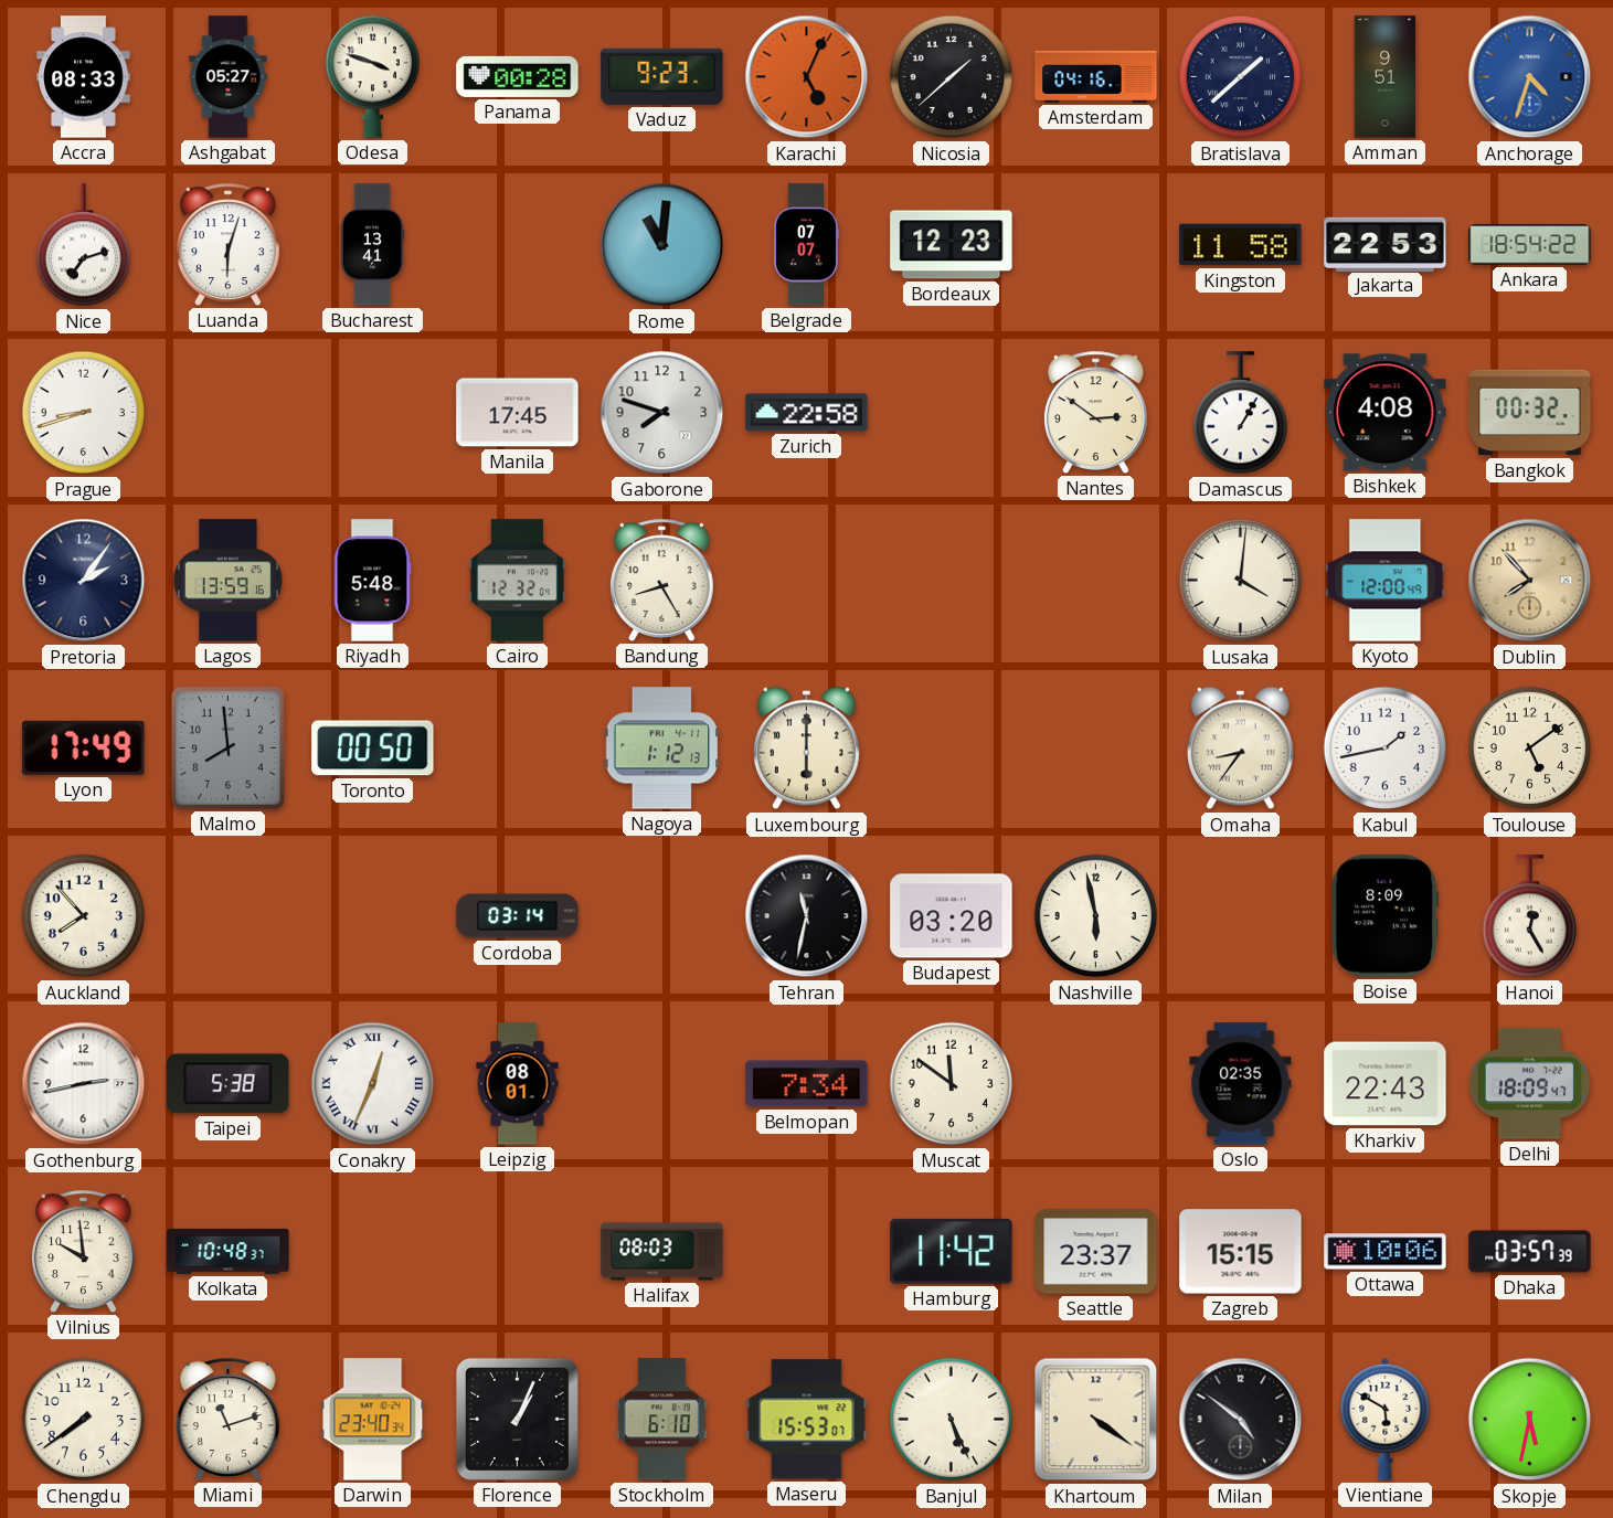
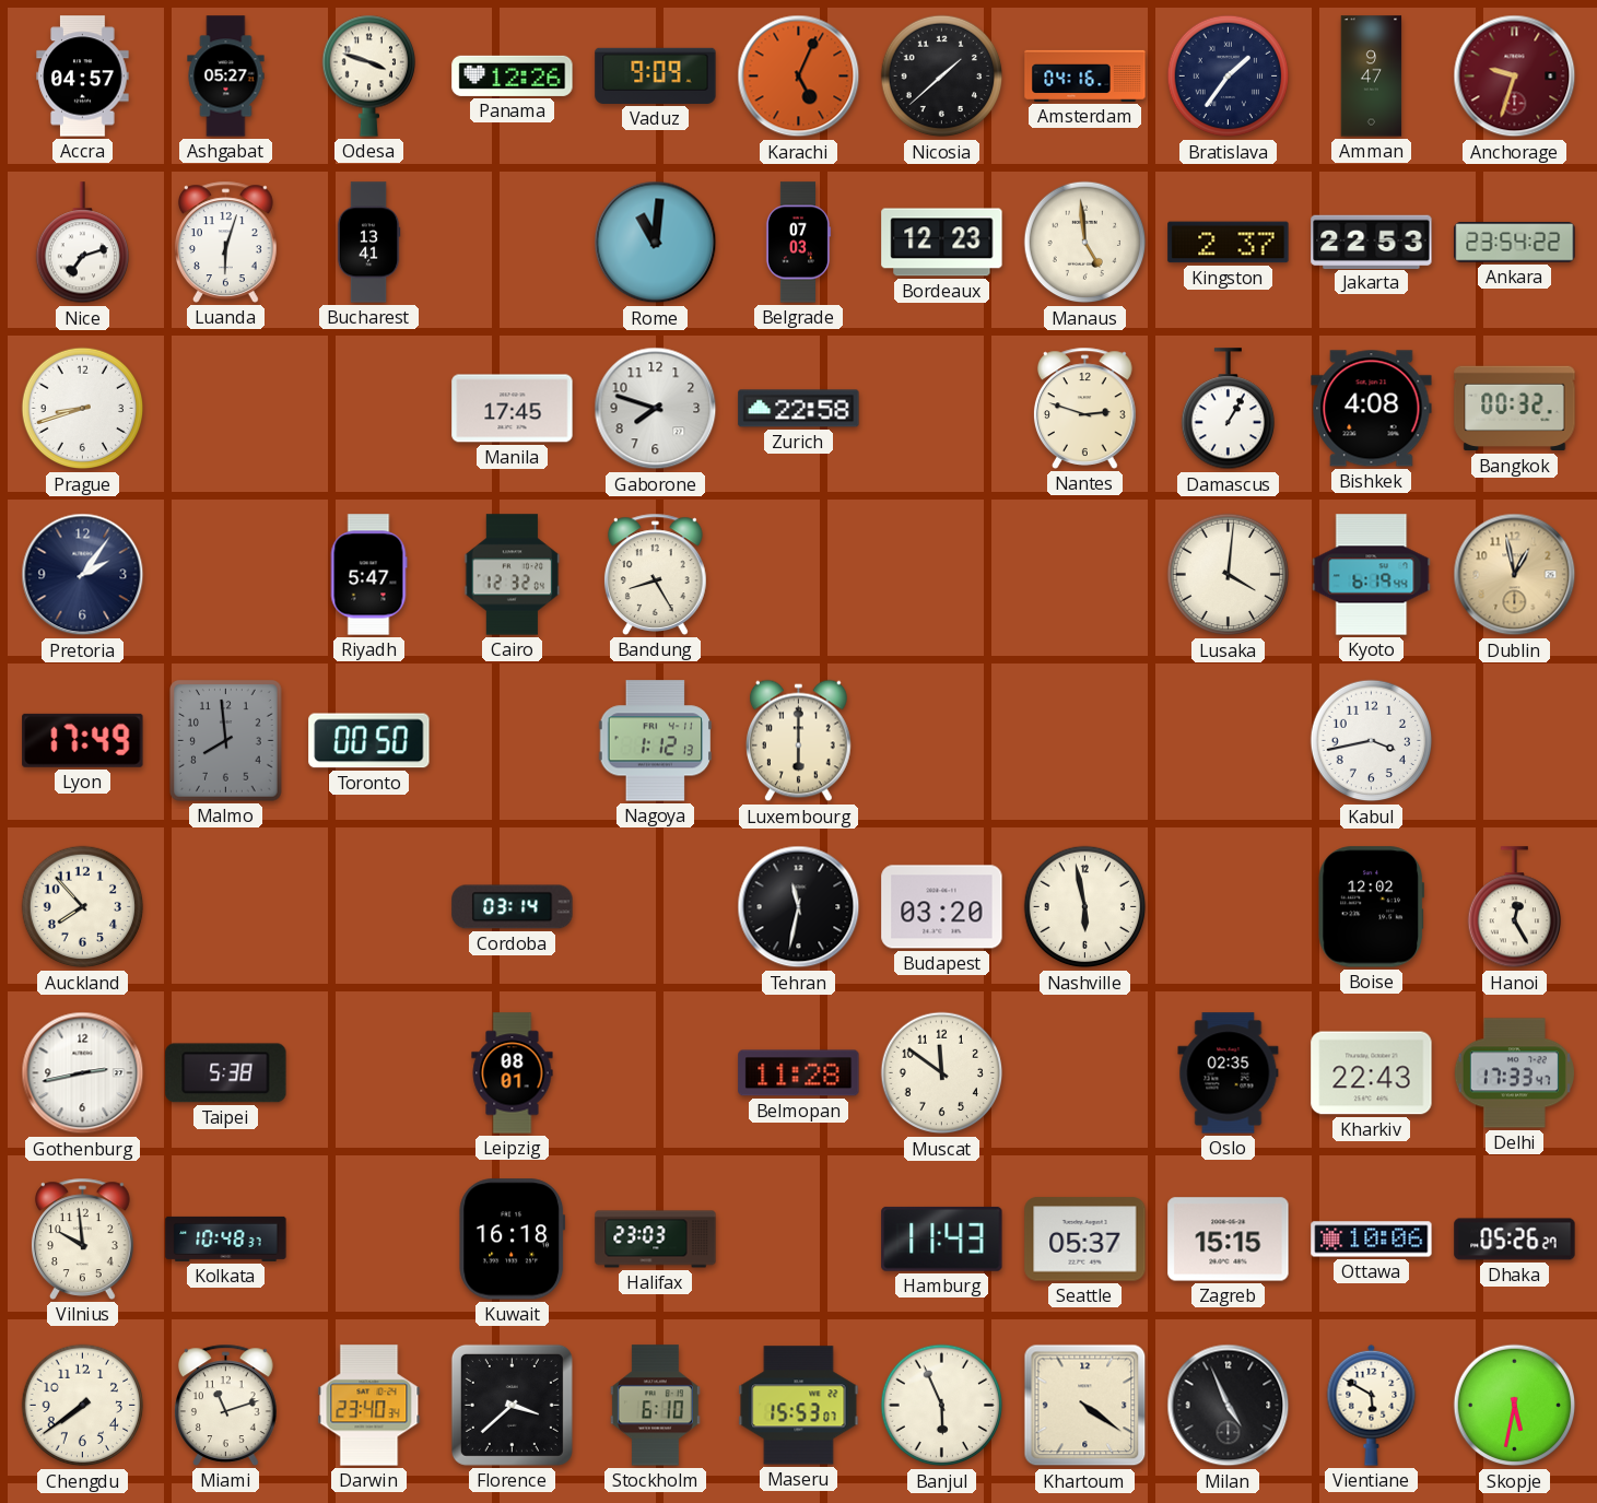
Accra: 08:33 -> 04:57
Panama: 00:28 -> 12:26
Vaduz: 9:23 -> 9:09
Bratislava: 1:38 -> 1:36
Amman: 9:51 -> 9:47
Anchorage: 4:33 -> 9:33
Anchorage dial: blue -> burgundy
Belgrade: 07:07 -> 07:03
Manaus: none -> 4:59
Kingston: 11:58 -> 2:37
Ankara: 18:54 -> 23:54
Nantes: 2:51 -> 2:48
Lagos: 13:59 -> none
Riyadh: 5:48 -> 5:47
Kyoto: 12:00 -> 6:19
Dublin: 7:53 -> 12:58
Omaha: 8:36 -> none
Kabul: 1:43 -> 3:43
Toulouse: 5:09 -> none
Boise: 8:09 -> 12:02
Conakry: 12:34 -> none
Belmopan: 7:34 -> 11:28
Delhi: 18:09 -> 17:33
Kuwait: none -> 16:18
Halifax: 08:03 -> 23:03
Hamburg: 11:42 -> 11:43
Seattle: 23:37 -> 05:37
Dhaka: 03:57 -> 05:26
Florence: 1:04 -> 3:38
Banjul: 5:26 -> 5:56
Milan: 4:51 -> 4:56
